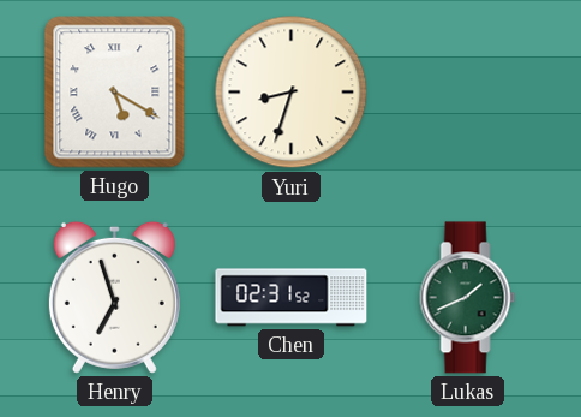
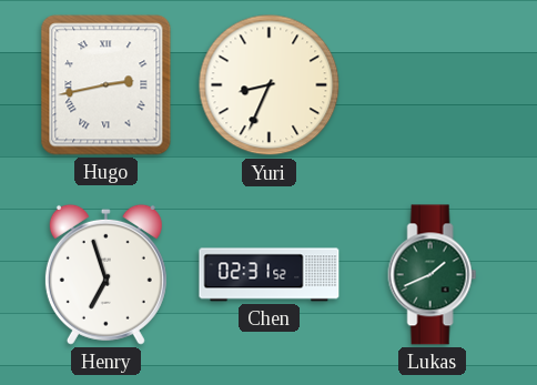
Hugo: 5:20 -> 2:43
Yuri: 8:33 -> 8:34
